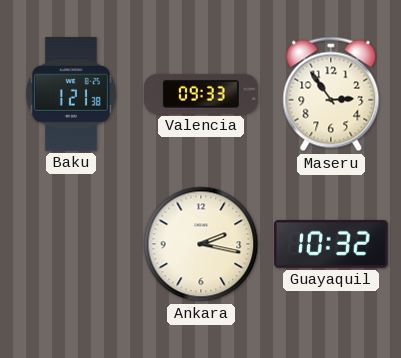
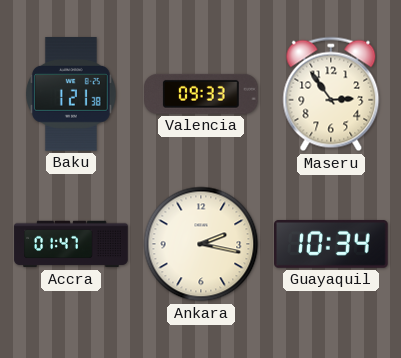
Accra: none -> 01:47
Guayaquil: 10:32 -> 10:34
